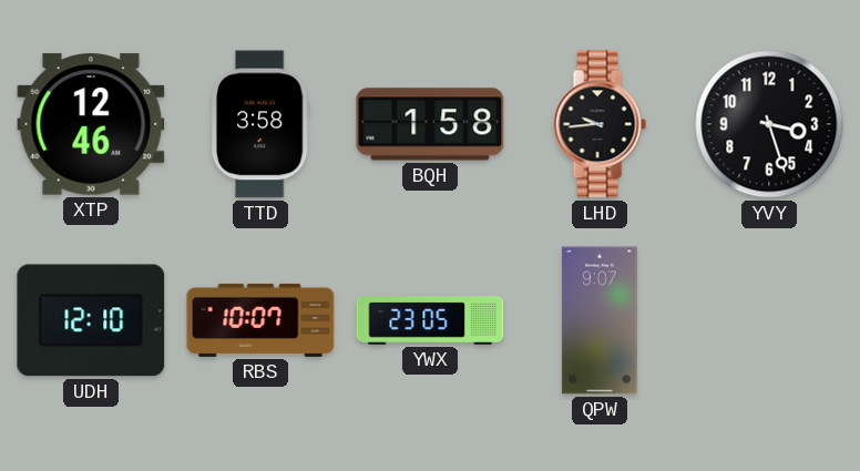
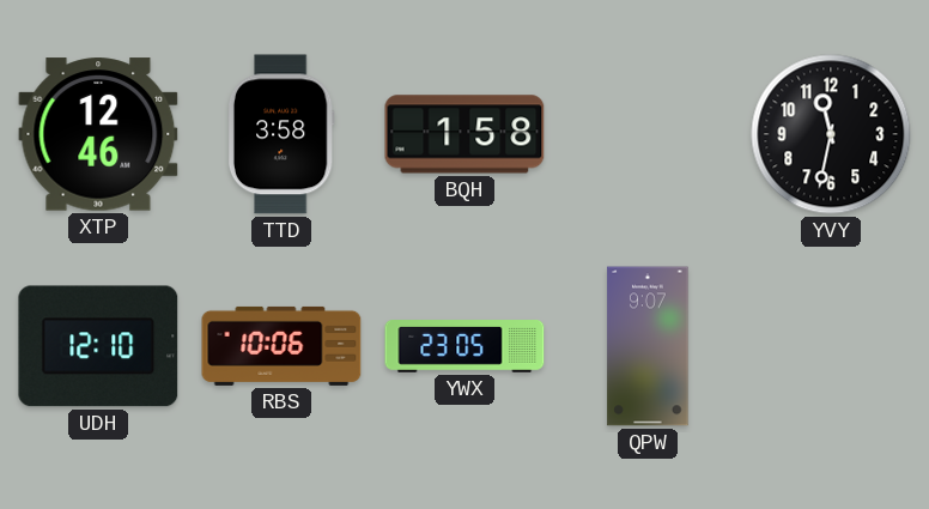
LHD: 9:44 -> none
YVY: 3:27 -> 11:32
RBS: 10:07 -> 10:06
